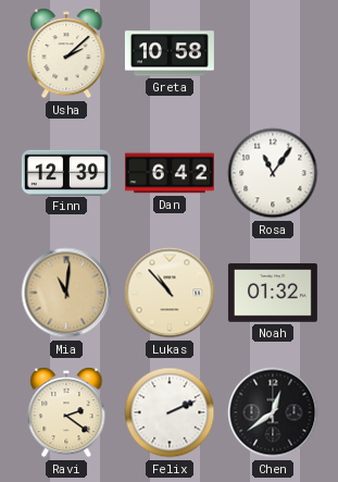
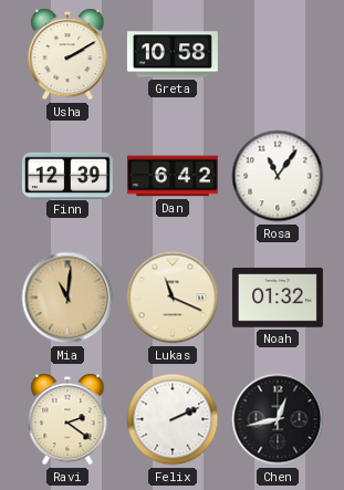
Usha: 2:08 -> 2:10
Lukas: 10:53 -> 11:19
Chen: 12:39 -> 12:43
